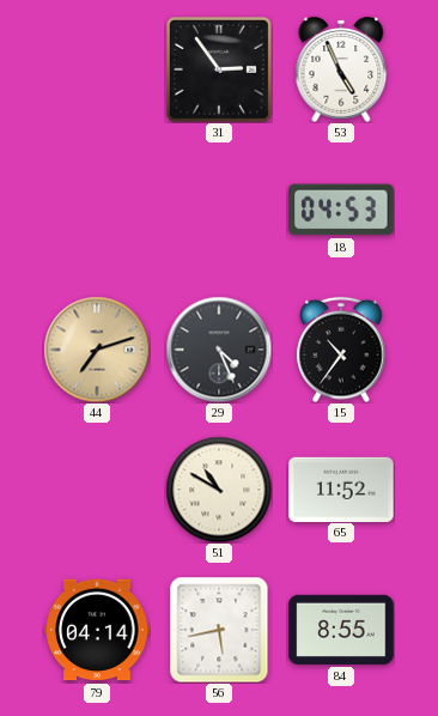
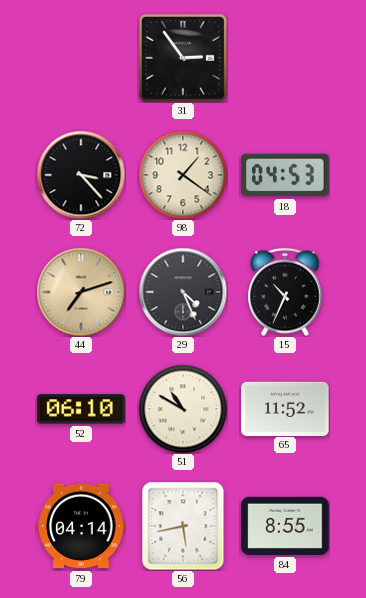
53: 4:56 -> none
72: none -> 3:23
98: none -> 1:21
15: 10:36 -> 10:34
52: none -> 06:10
